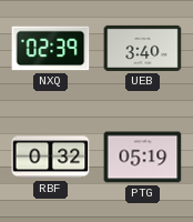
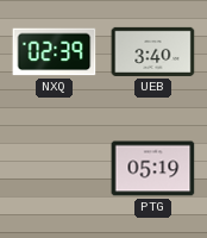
RBF: 0:32 -> none
